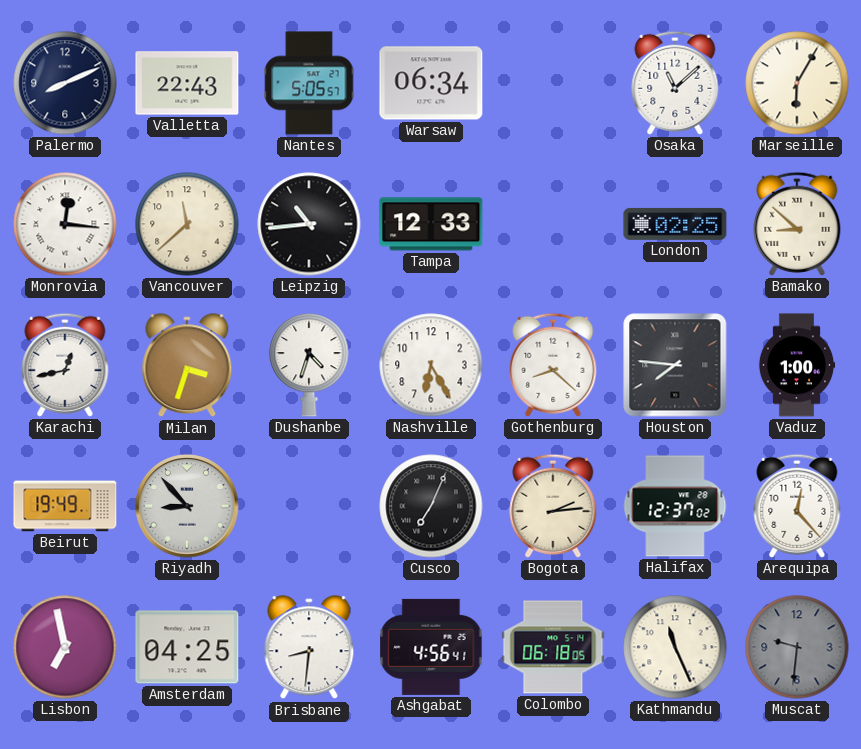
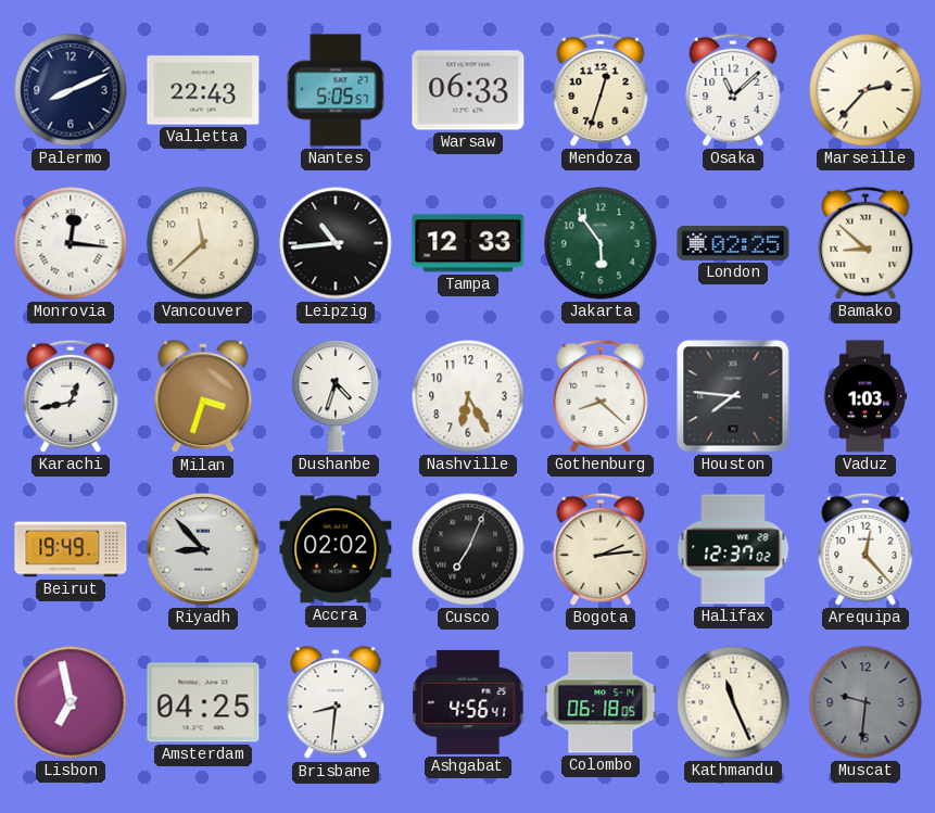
Warsaw: 06:34 -> 06:33
Mendoza: none -> 12:33
Marseille: 6:05 -> 2:37
Jakarta: none -> 5:54
Vaduz: 1:00 -> 1:03
Accra: none -> 02:02
